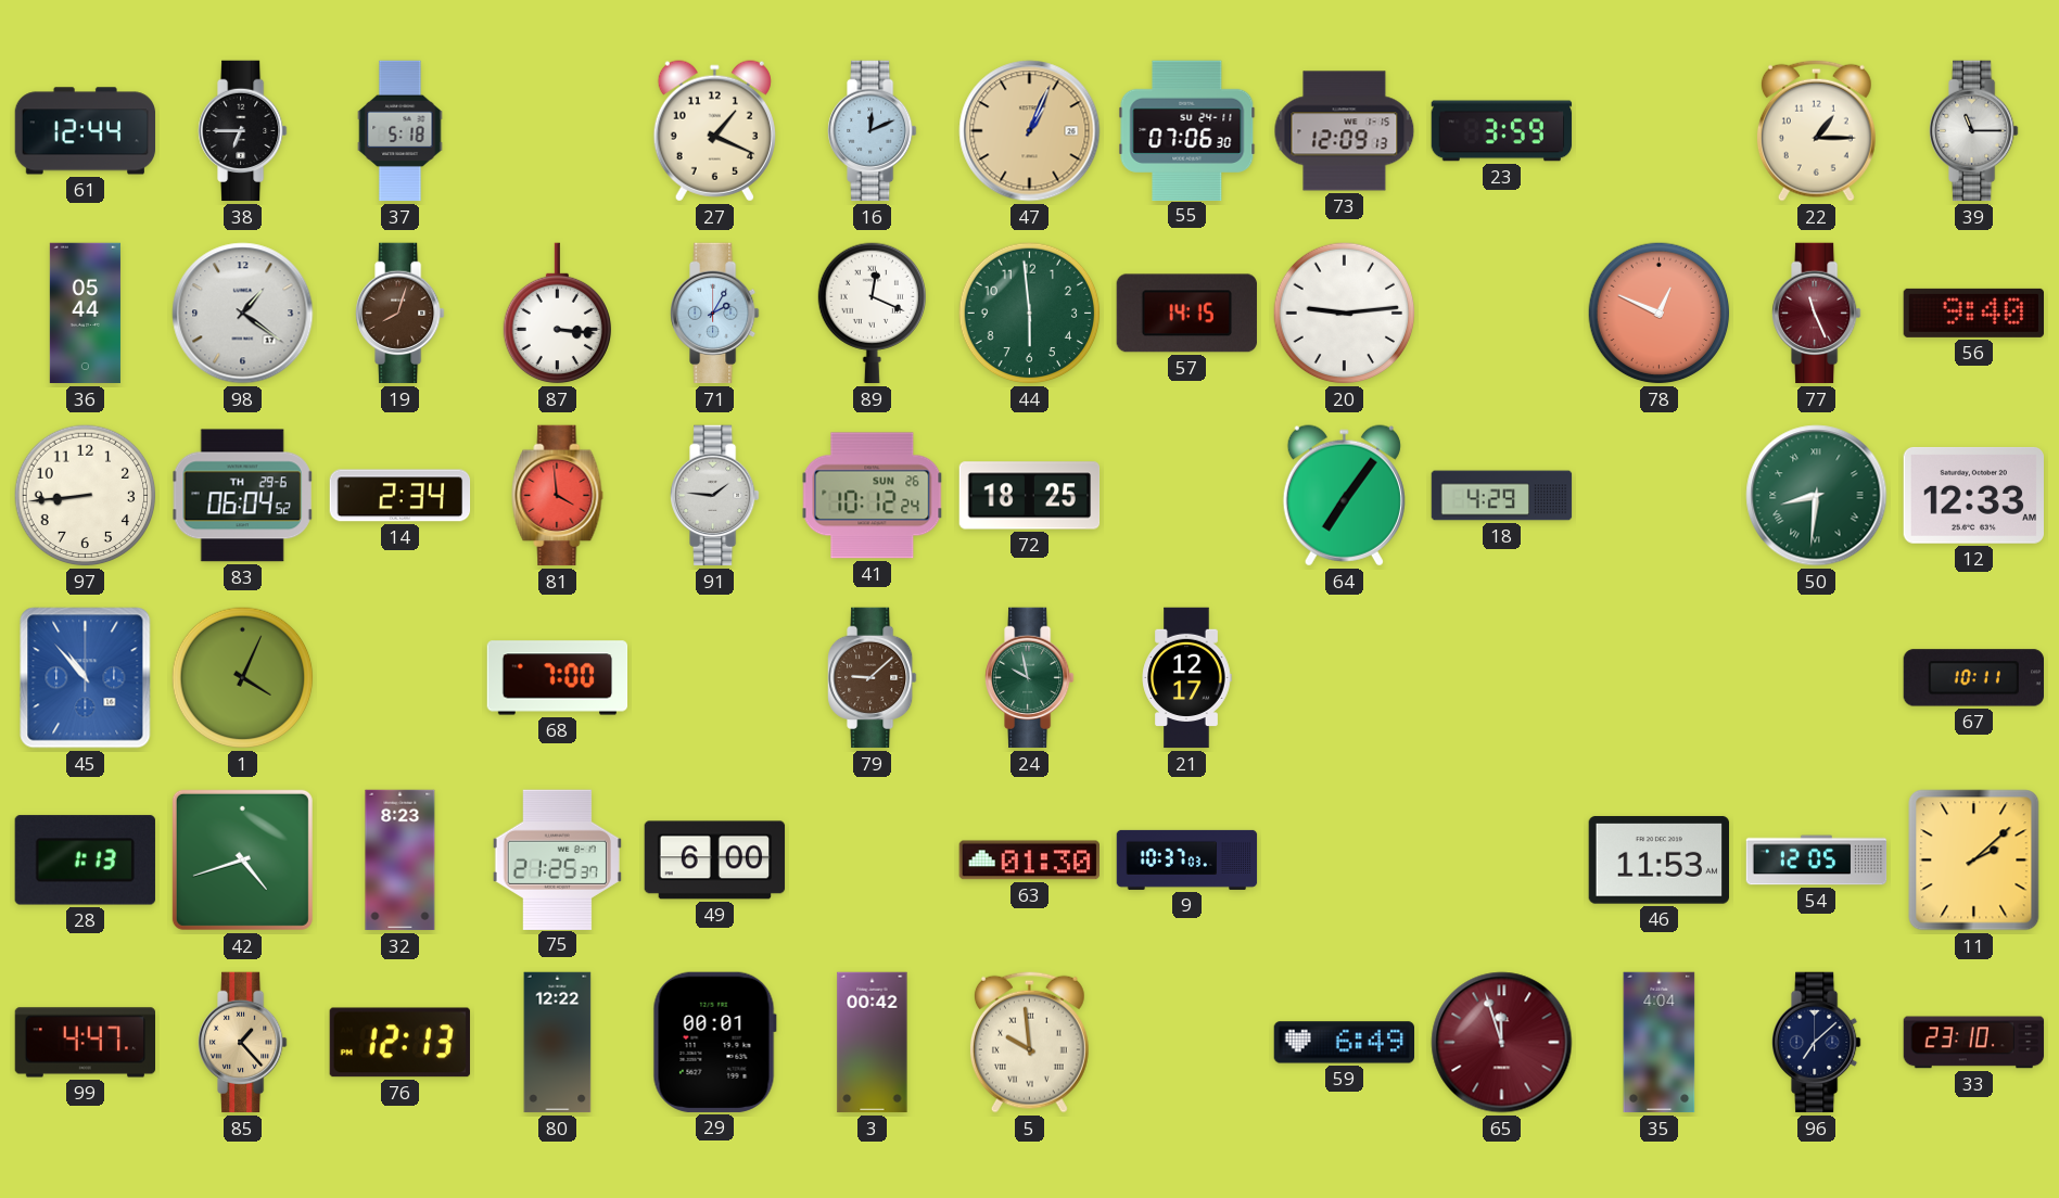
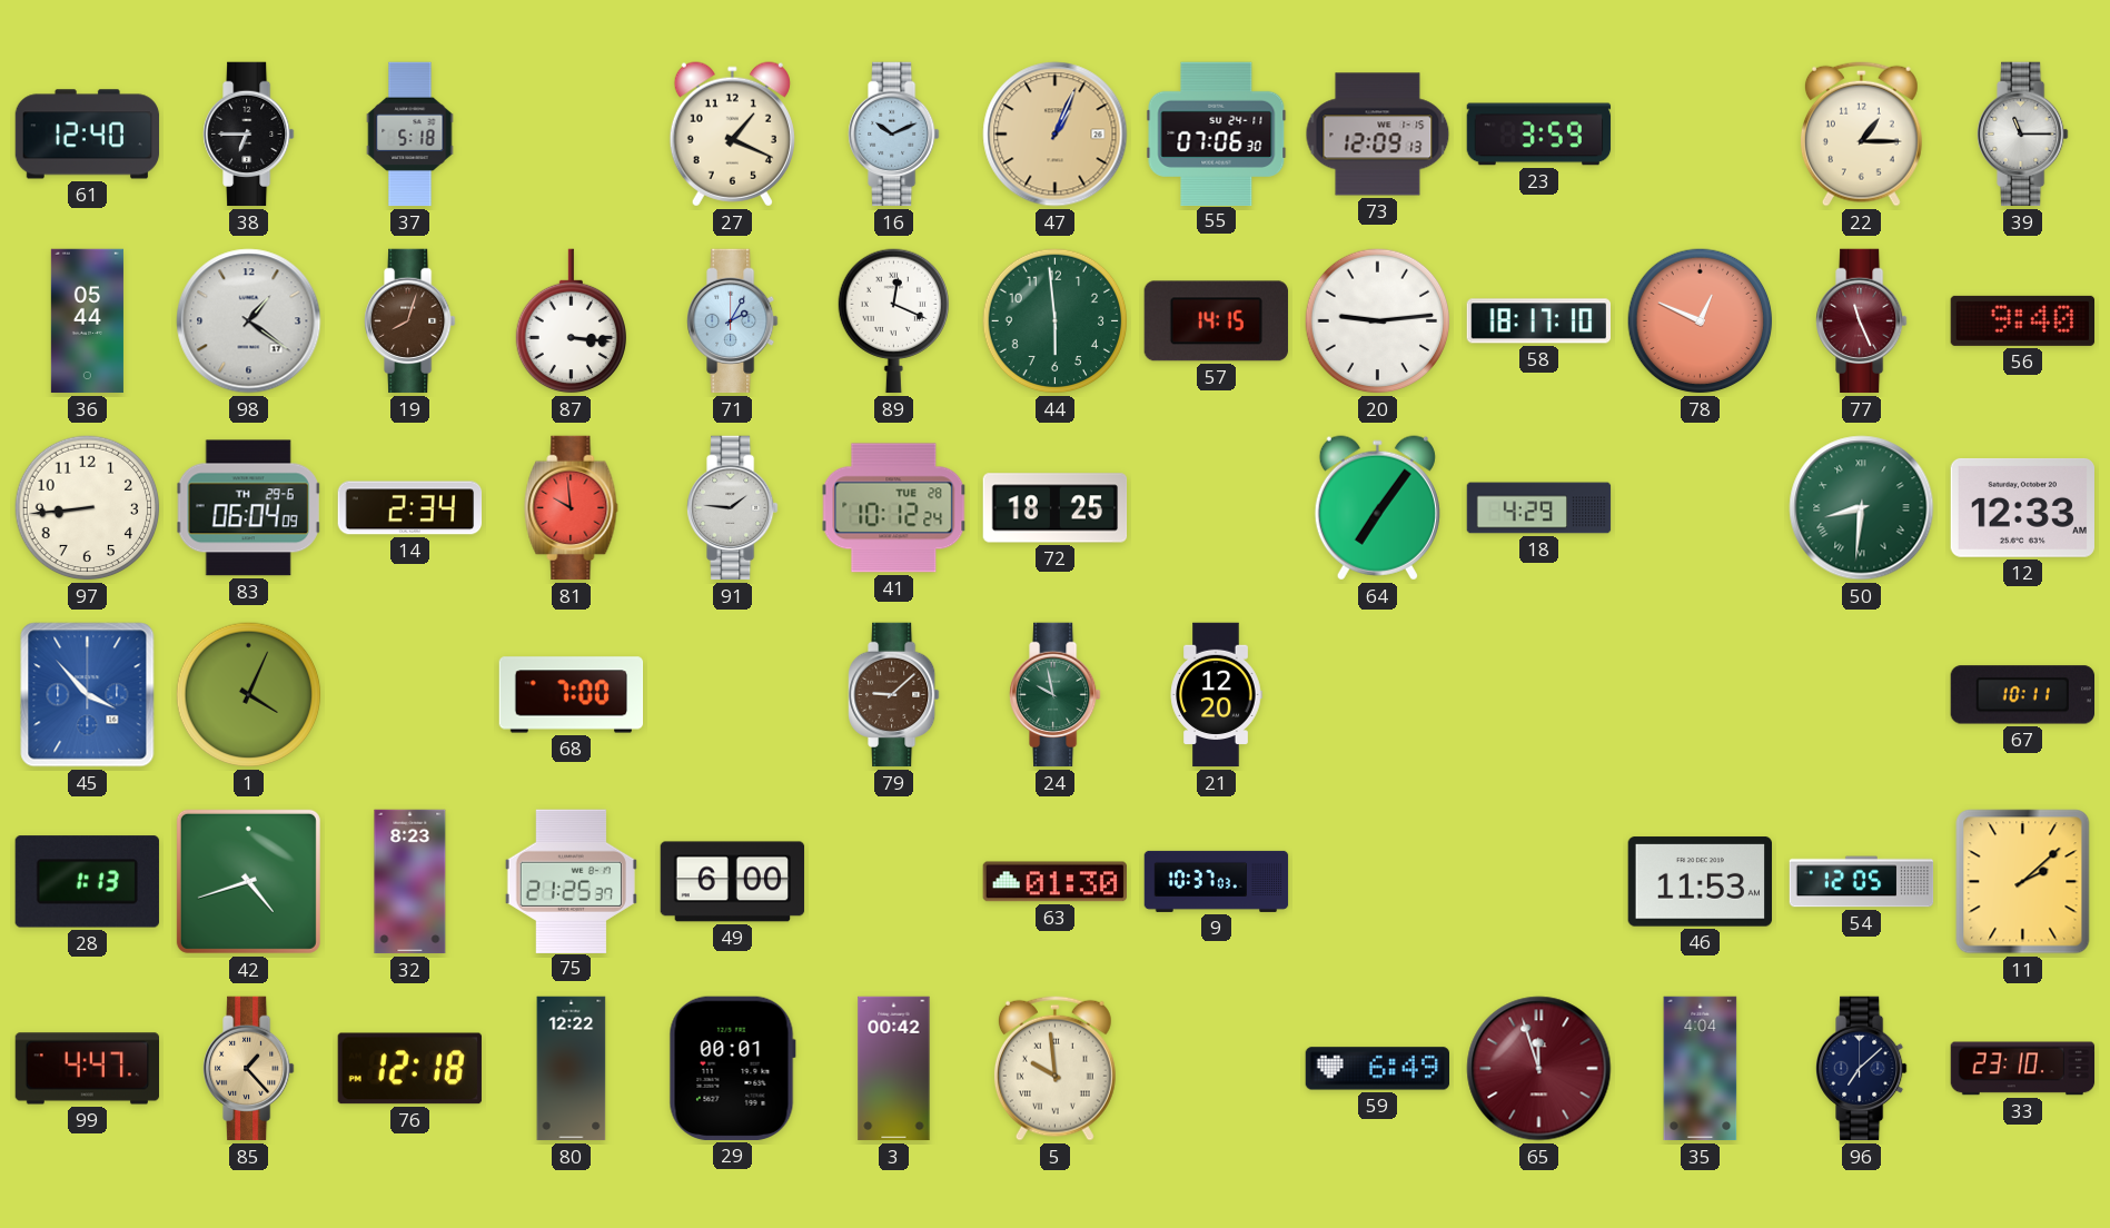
61: 12:44 -> 12:40
16: 12:11 -> 10:11
58: none -> 18:17
83: 06:04:52 -> 06:04:09
81: 3:59 -> 9:59
41 date: SUN 26 -> TUE 28
45: 10:53 -> 3:53
21: 12:17 -> 12:20
76: 12:13 -> 12:18
